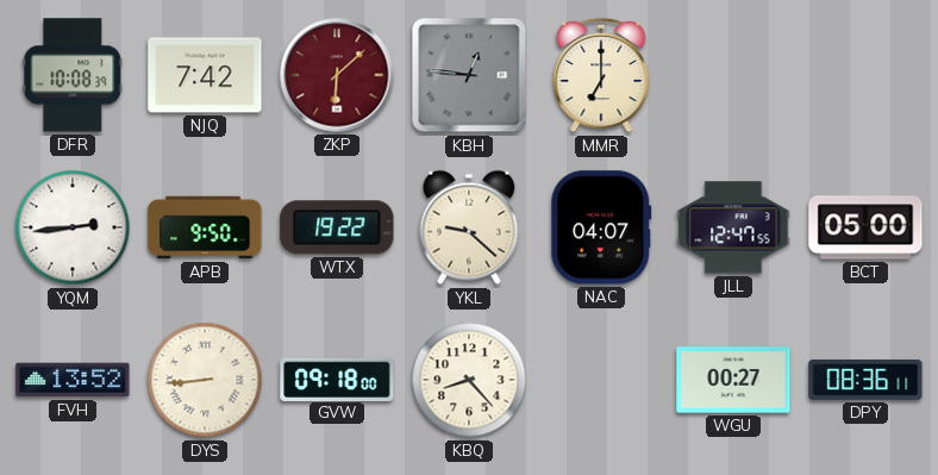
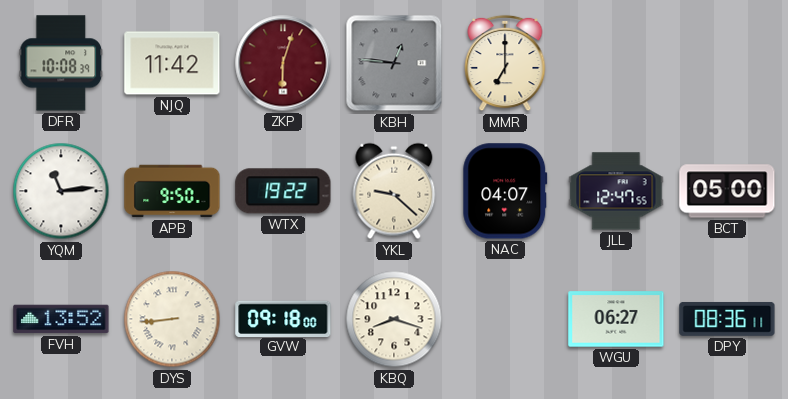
NJQ: 7:42 -> 11:42
ZKP: 6:08 -> 6:03
YQM: 2:44 -> 11:14
KBQ: 8:23 -> 8:18
WGU: 00:27 -> 06:27
